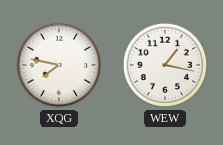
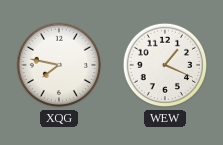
WEW: 1:17 -> 1:19
